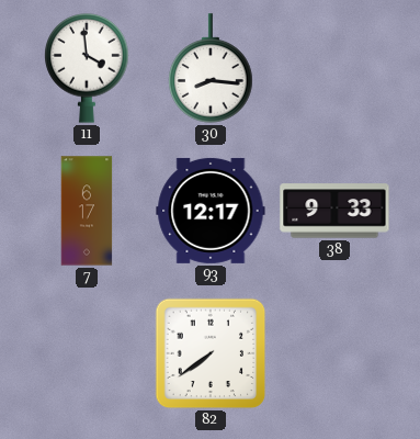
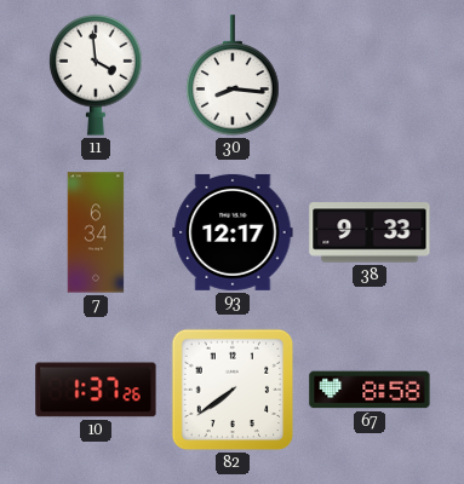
7: 6:17 -> 6:34
10: none -> 1:37
67: none -> 8:58
